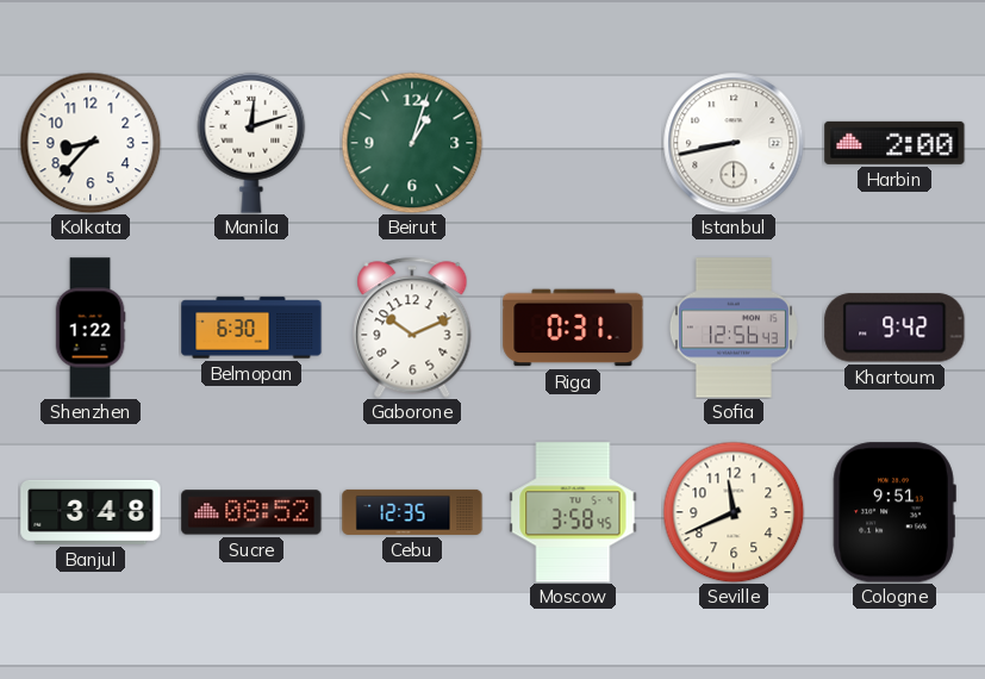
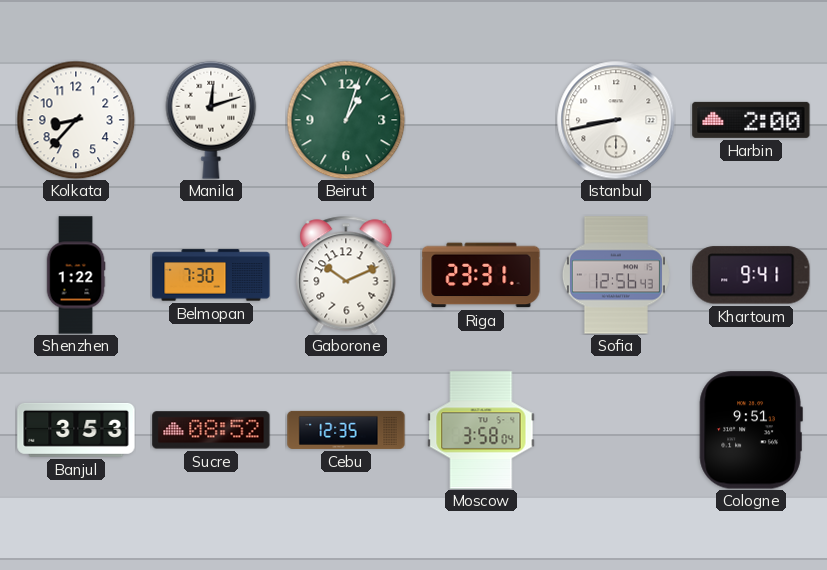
Belmopan: 6:30 -> 7:30
Riga: 0:31 -> 23:31
Khartoum: 9:42 -> 9:41
Banjul: 3:48 -> 3:53
Moscow: 3:58:45 -> 3:58:04
Seville: 11:41 -> none
